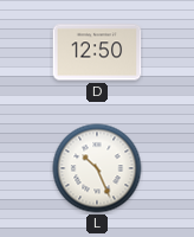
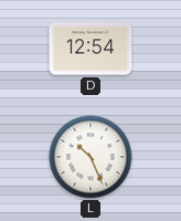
D: 12:50 -> 12:54
